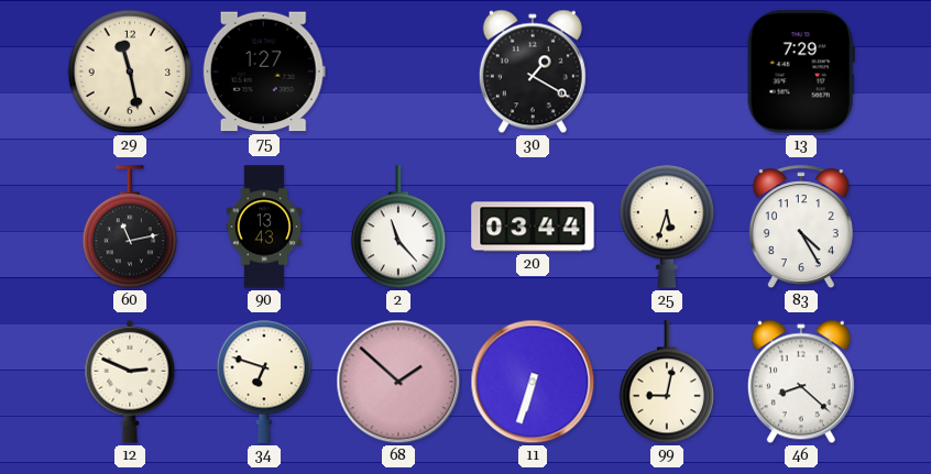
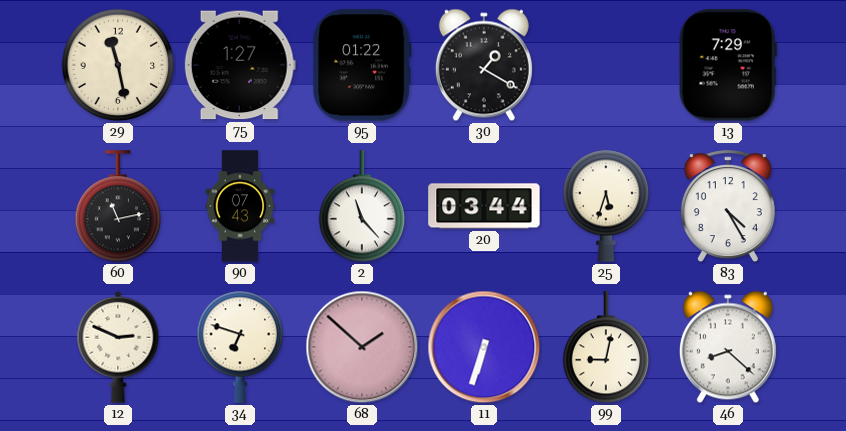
95: none -> 01:22
90: 13:43 -> 07:43
